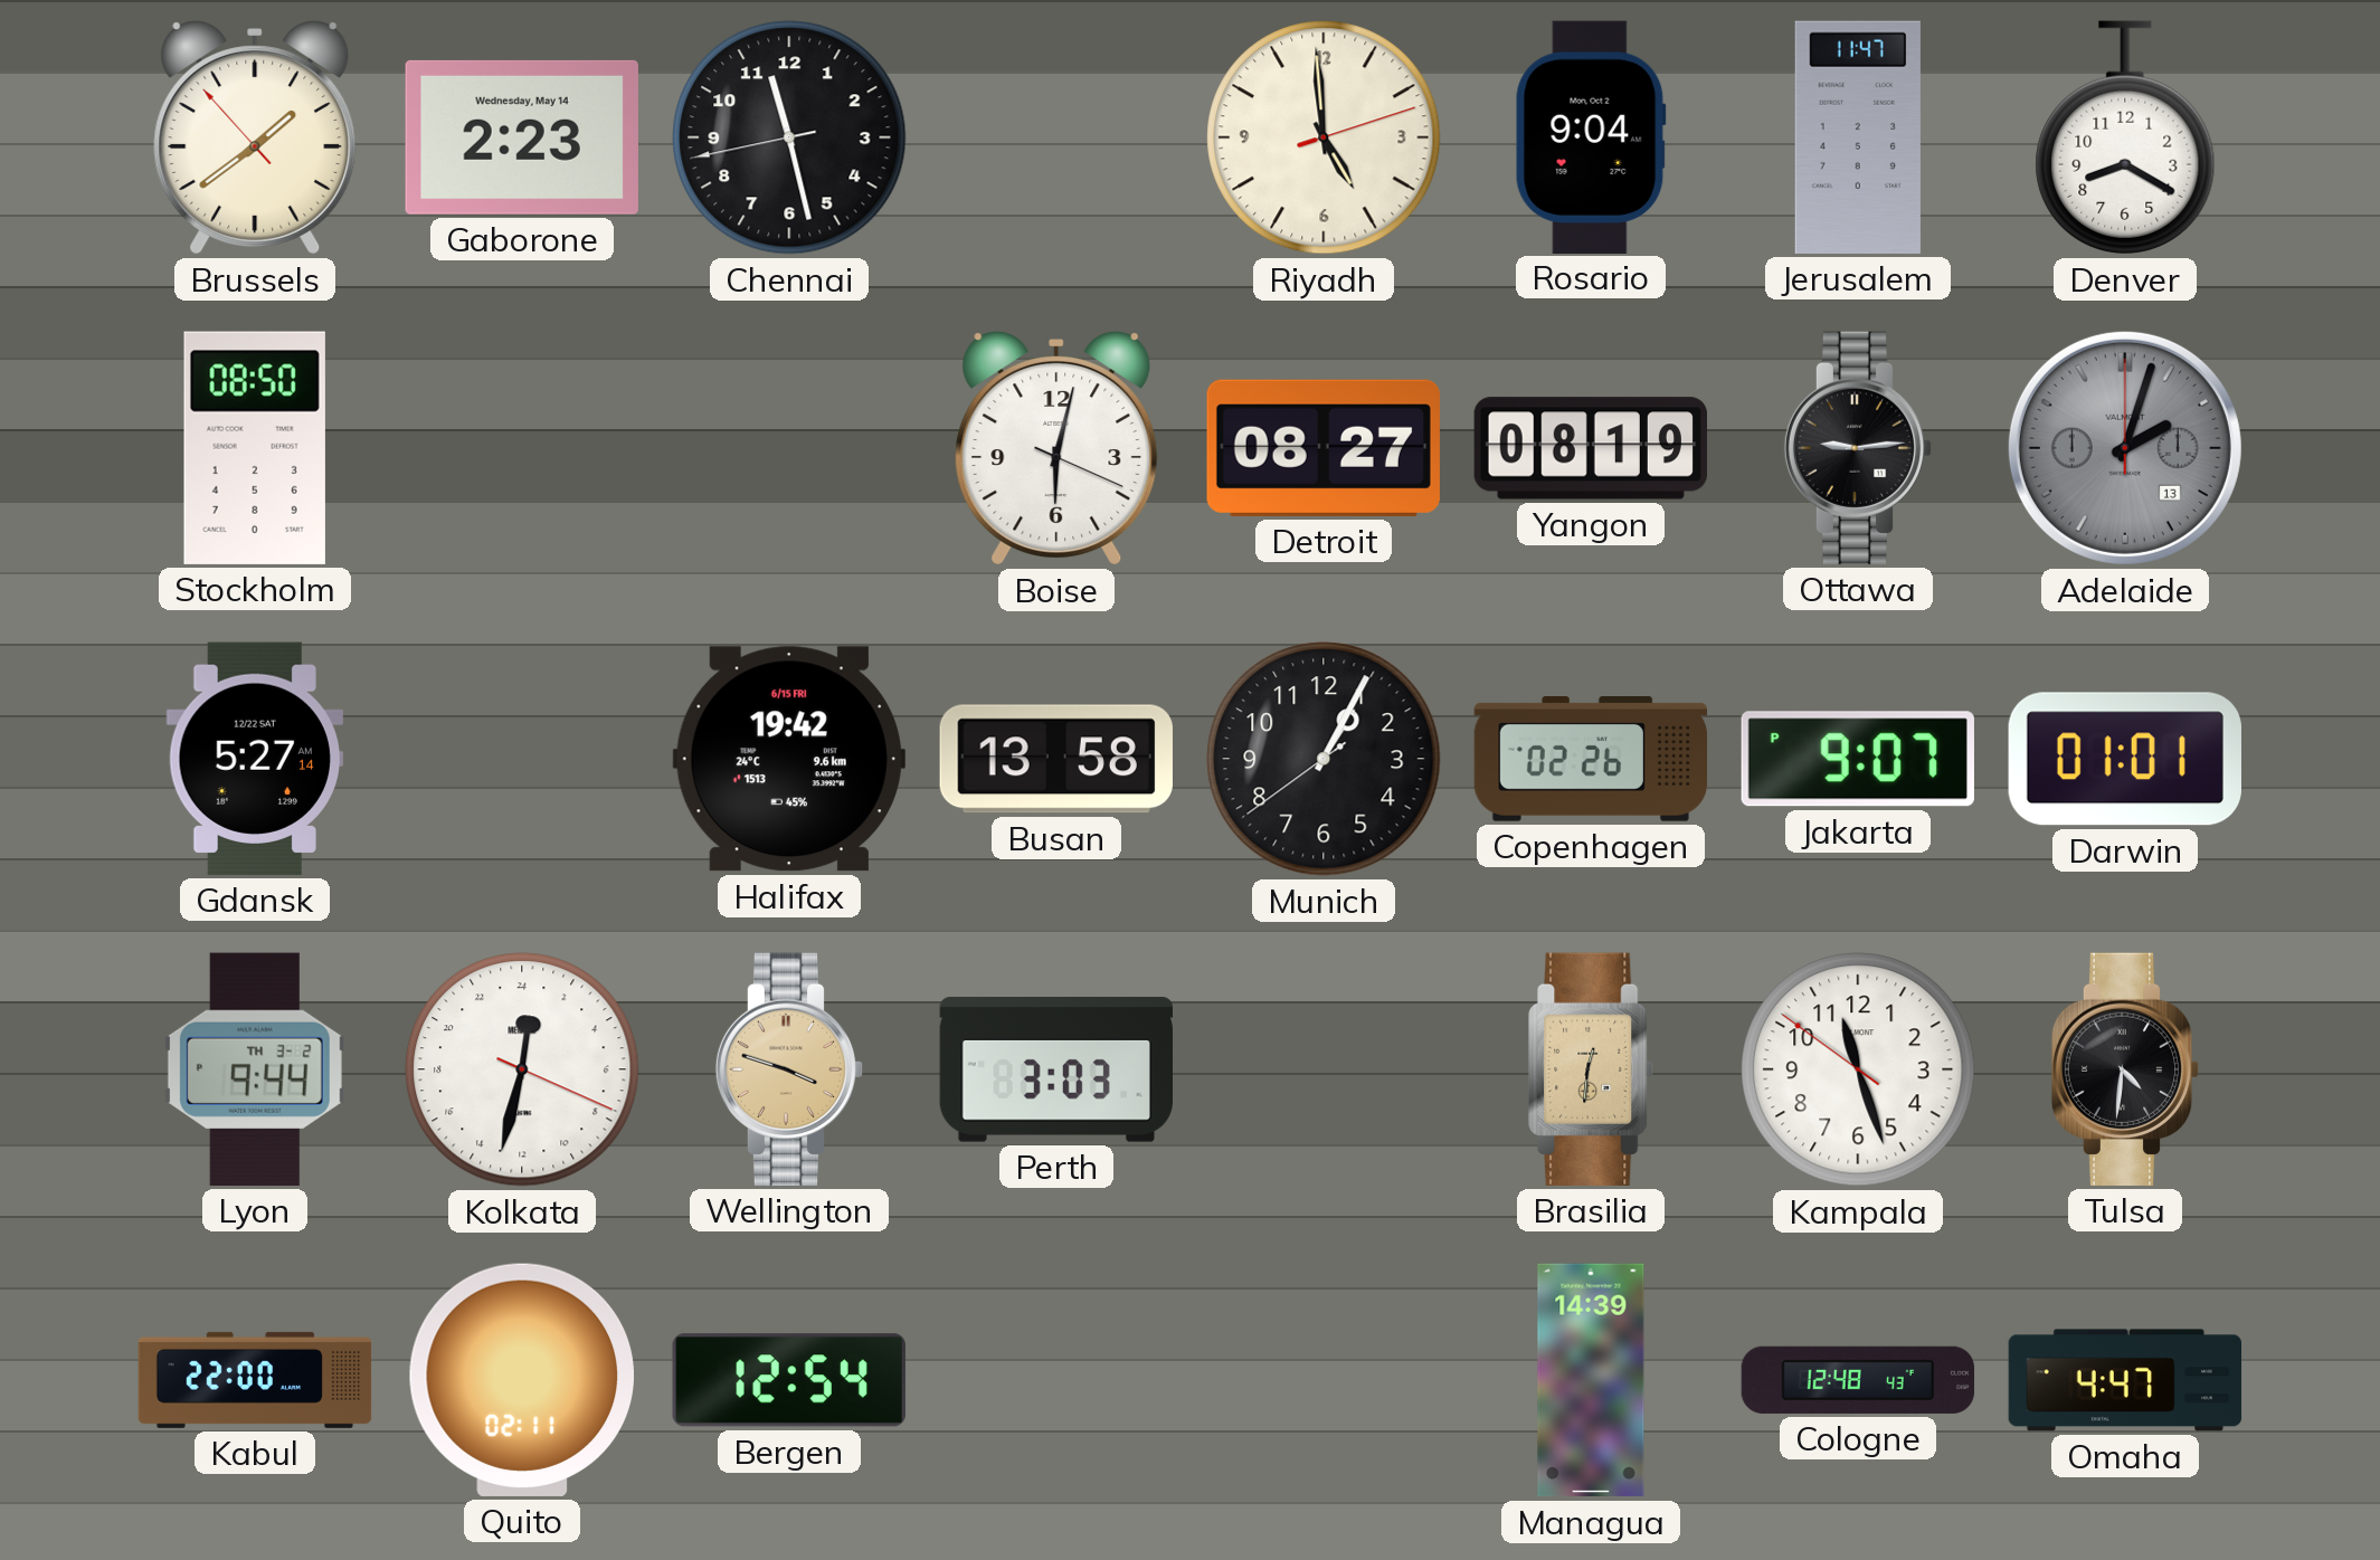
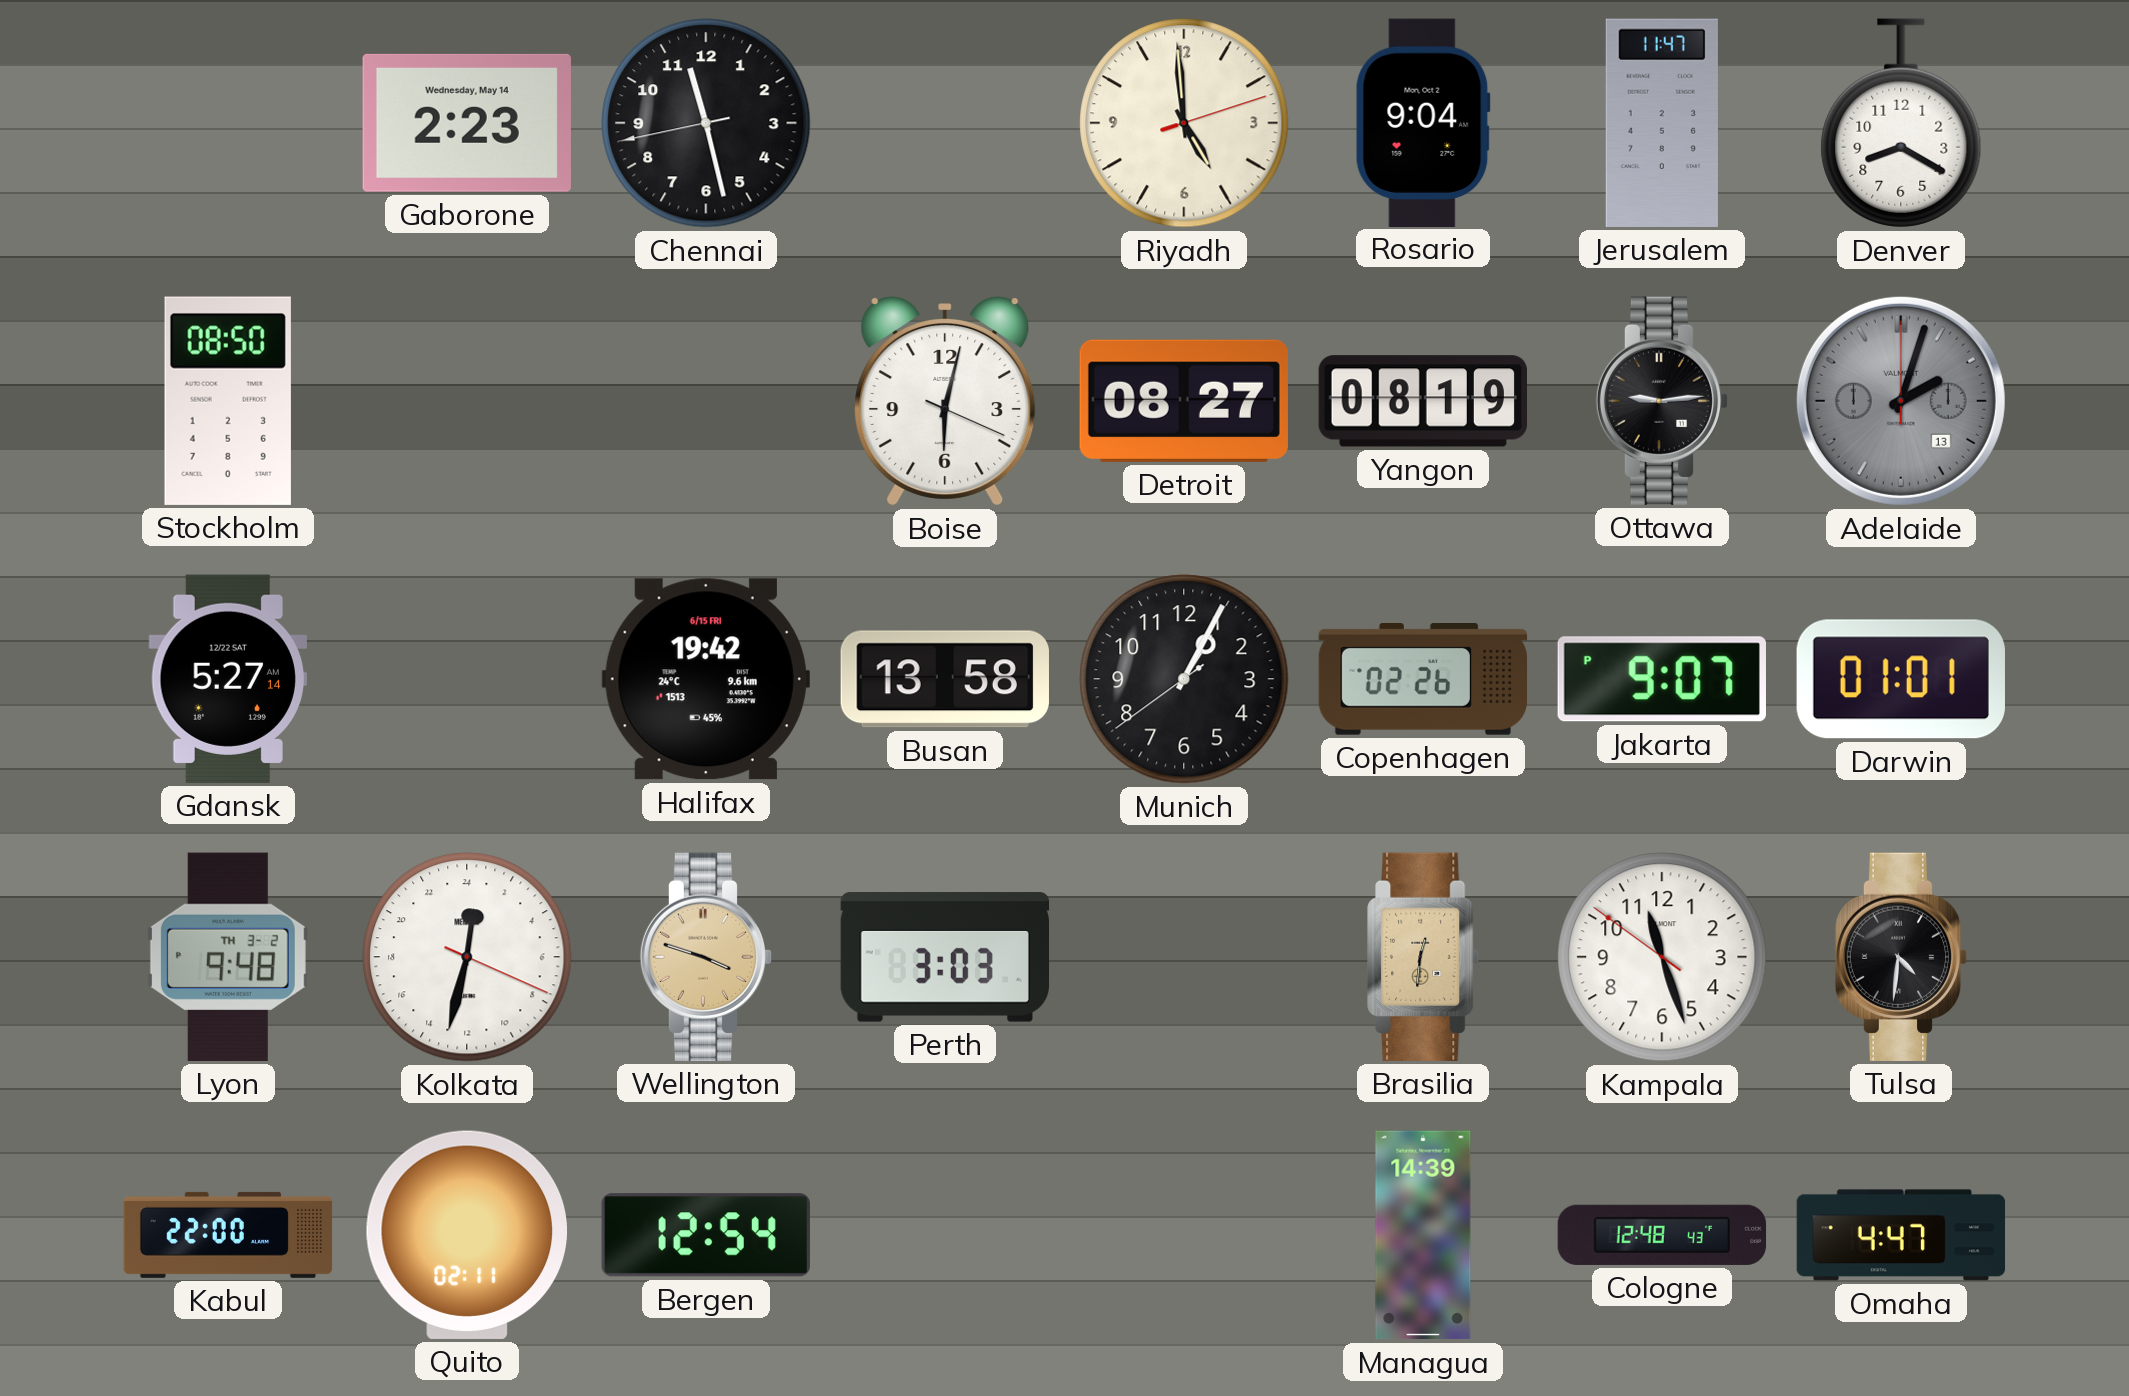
Brussels: 1:38 -> none
Lyon: 9:44 -> 9:48
